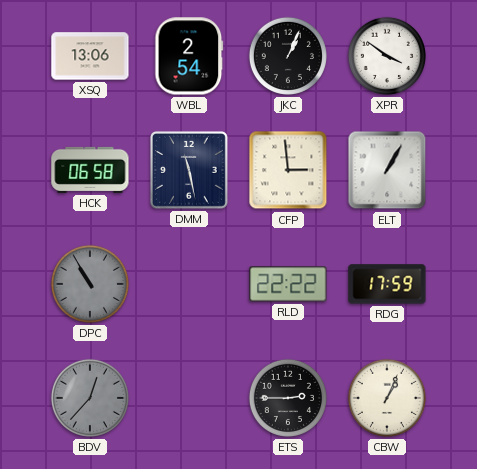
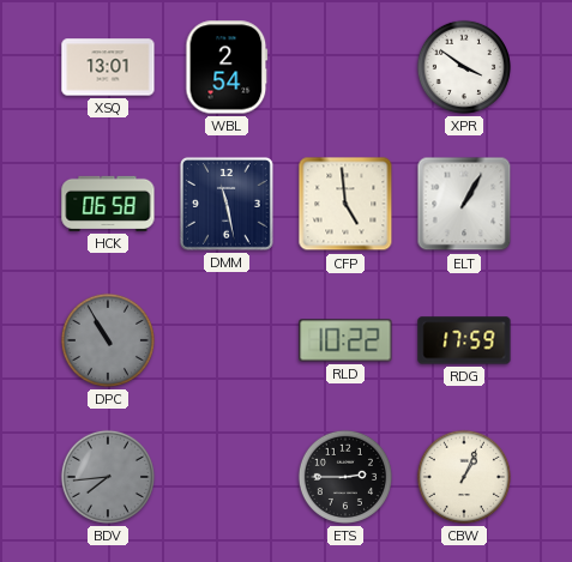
XSQ: 13:06 -> 13:01
JKC: 1:04 -> none
CFP: 2:59 -> 4:59
RLD: 22:22 -> 10:22
BDV: 12:37 -> 7:44
